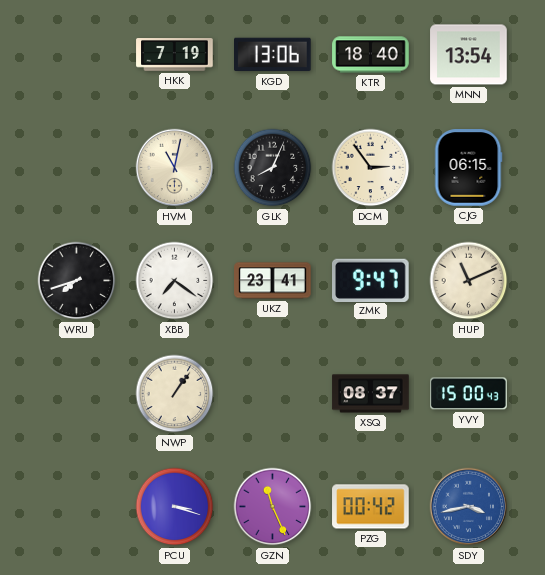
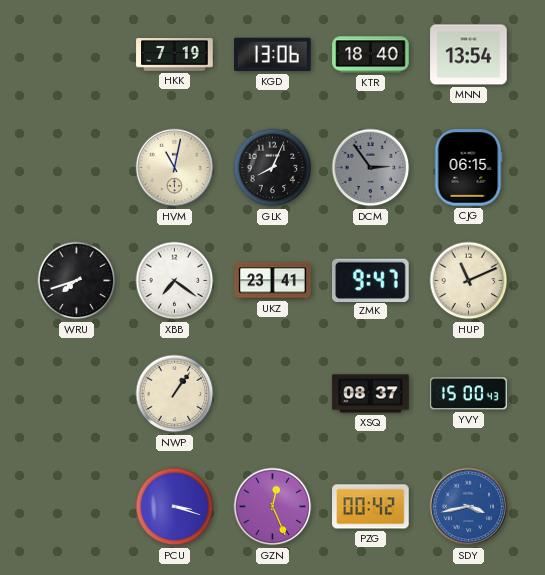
DCM dial: cream -> grey
GZN: 11:26 -> 12:26
